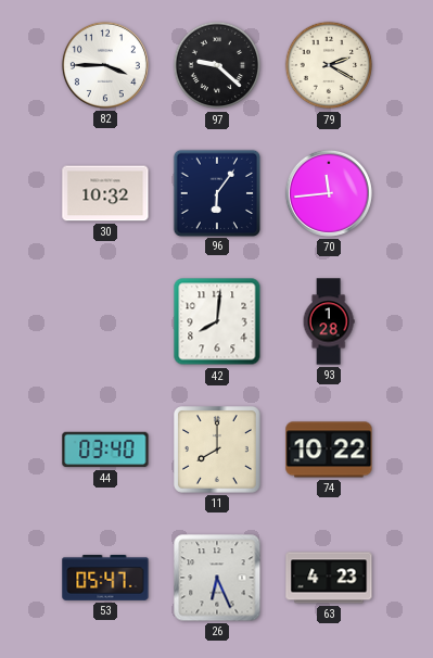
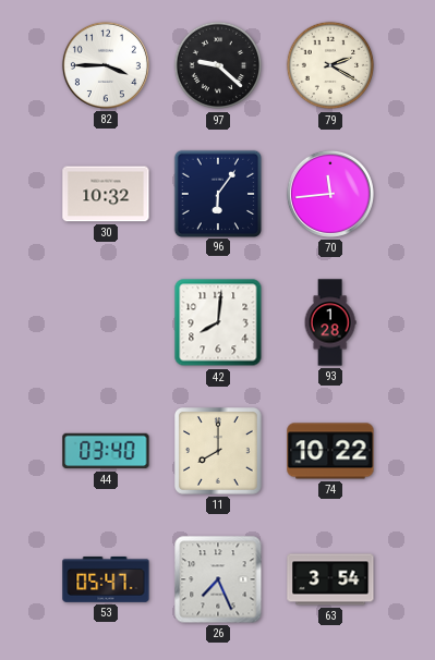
26: 6:26 -> 7:26
63: 4:23 -> 3:54
